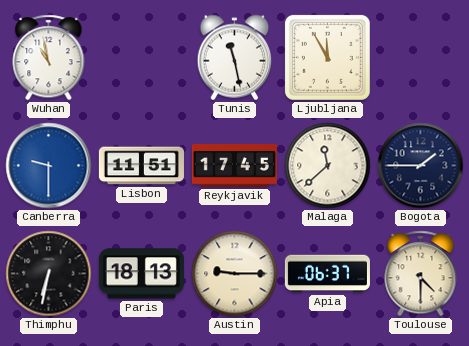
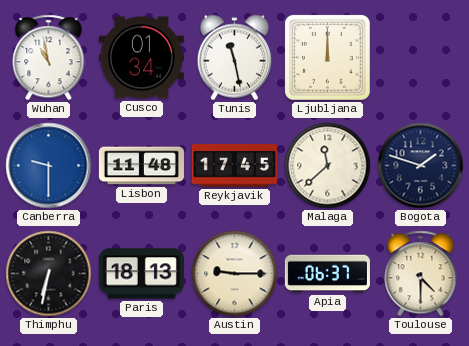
Cusco: none -> 01:34
Ljubljana: 11:55 -> 12:00
Lisbon: 11:51 -> 11:48
Bogota: 1:45 -> 1:48
